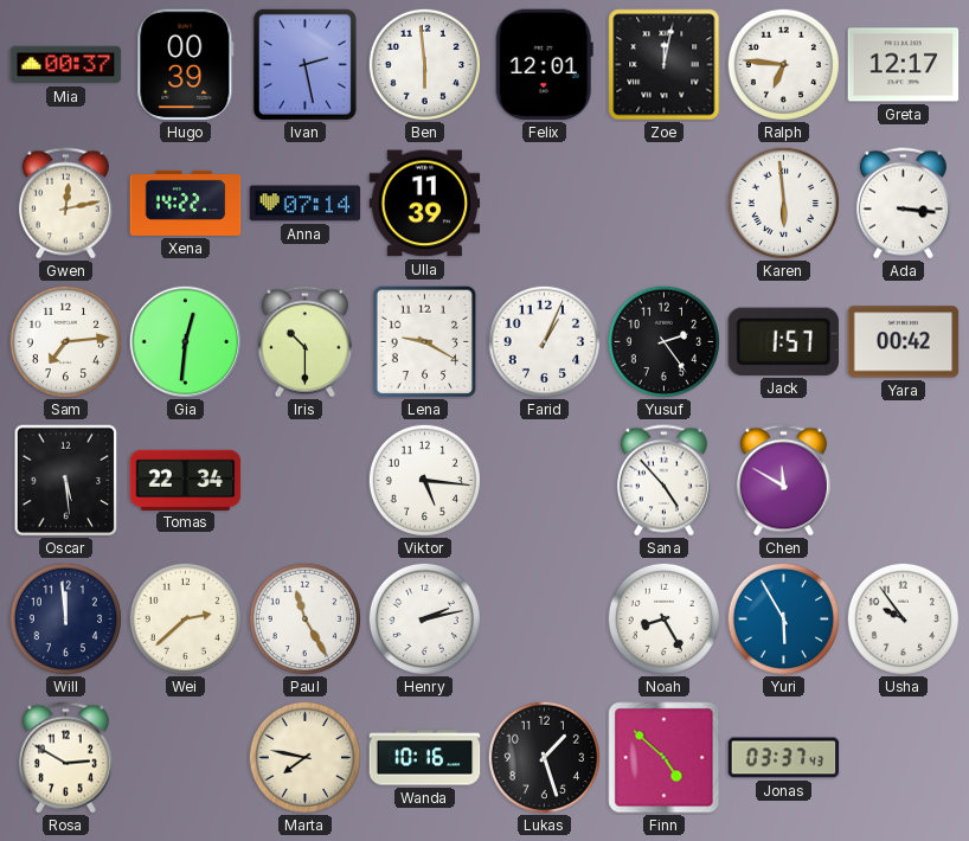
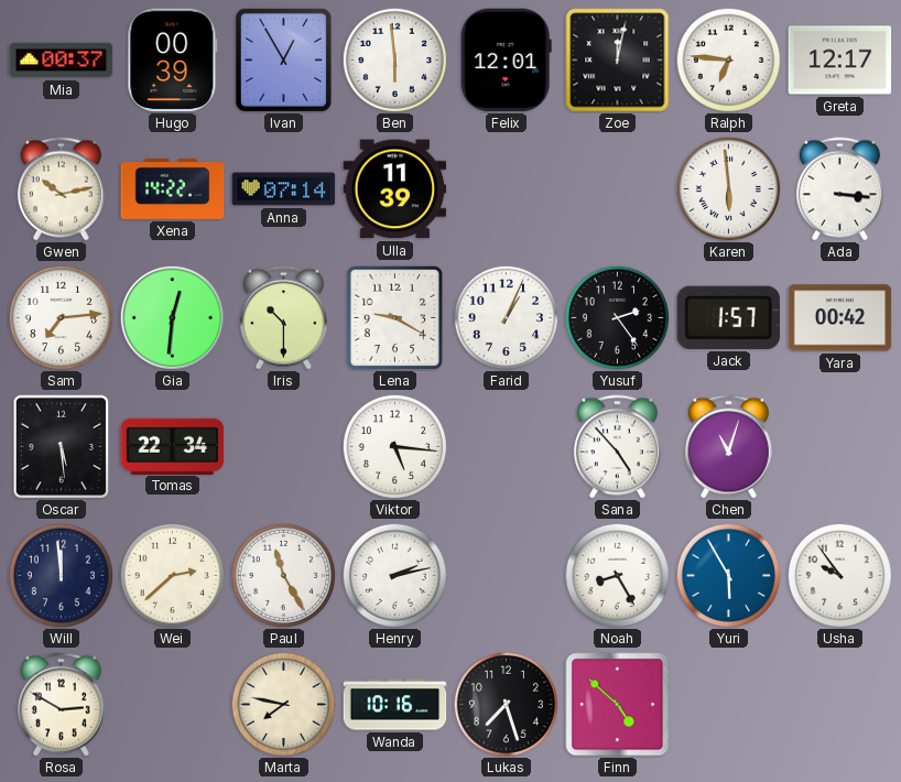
Ivan: 2:28 -> 12:55
Gwen: 12:13 -> 10:13
Chen: 11:50 -> 11:03
Lukas: 1:27 -> 7:27
Jonas: 03:37 -> none
